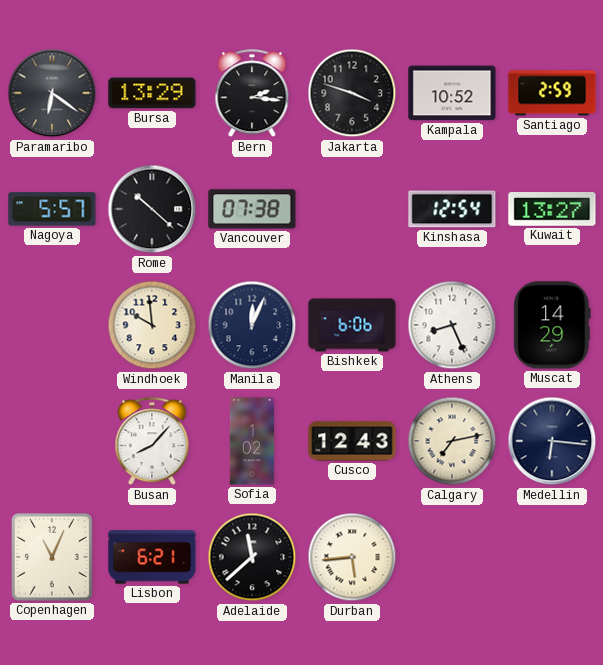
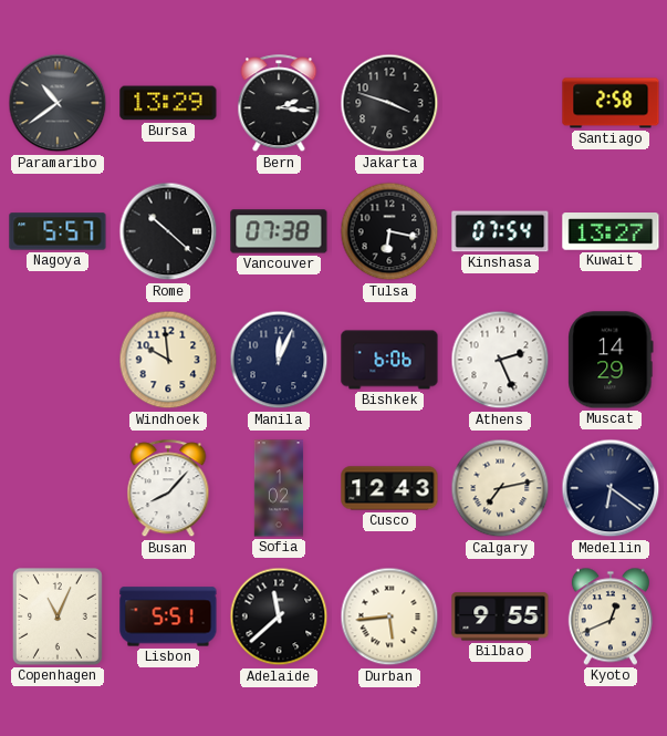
Paramaribo: 6:21 -> 10:39
Kampala: 10:52 -> none
Santiago: 2:59 -> 2:58
Tulsa: none -> 6:17
Kinshasa: 12:54 -> 07:54
Athens: 8:26 -> 2:26
Medellin: 6:16 -> 6:21
Lisbon: 6:21 -> 5:51
Bilbao: none -> 9:55
Kyoto: none -> 12:41
